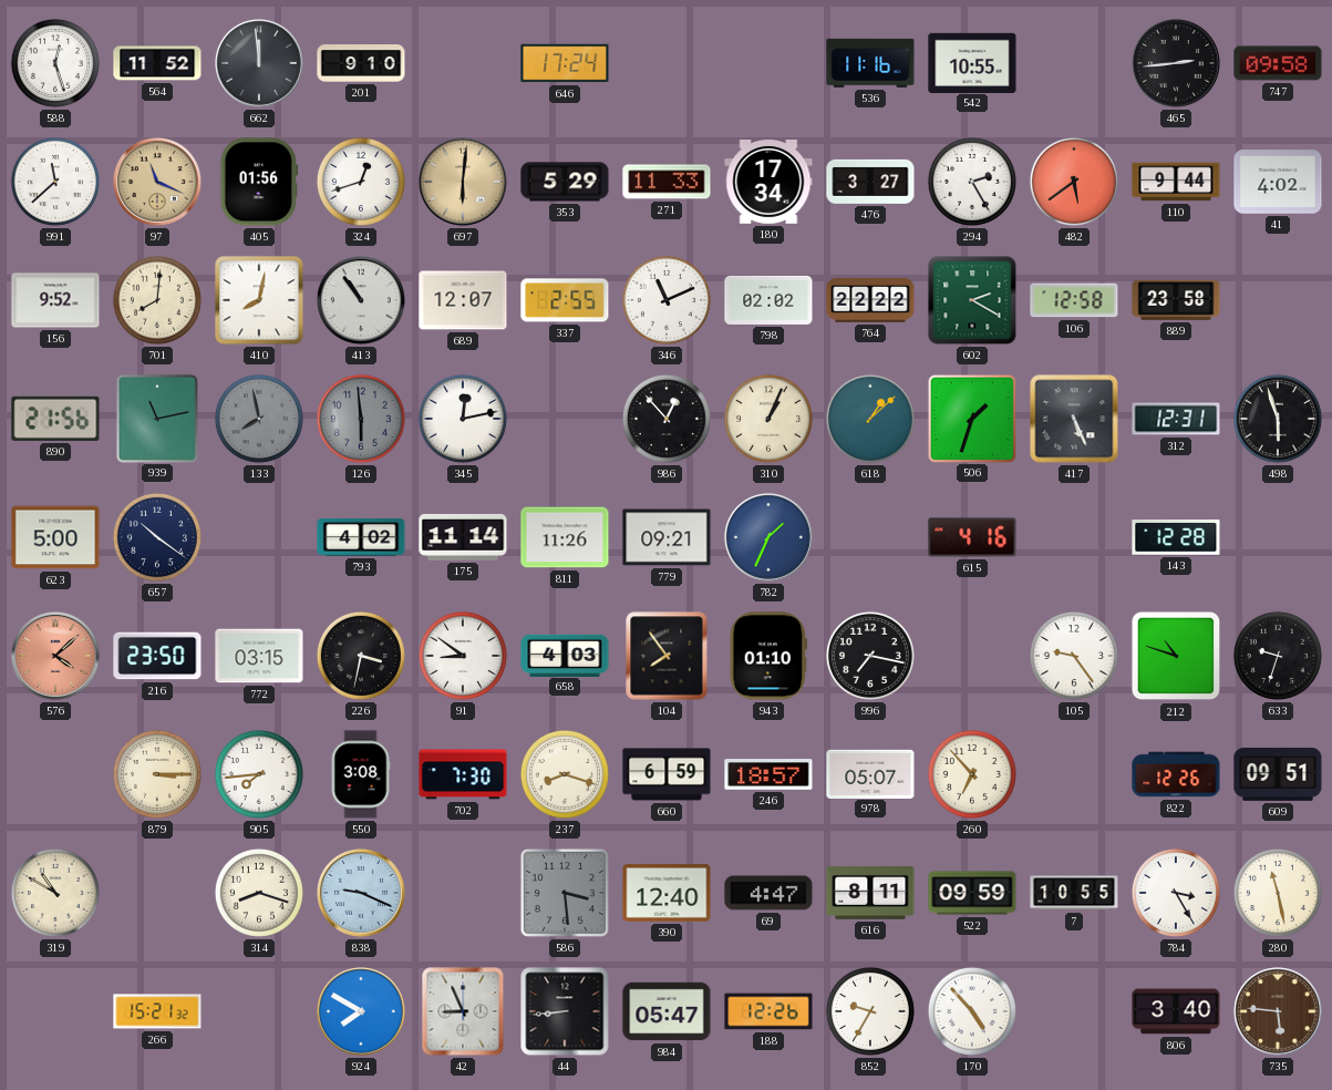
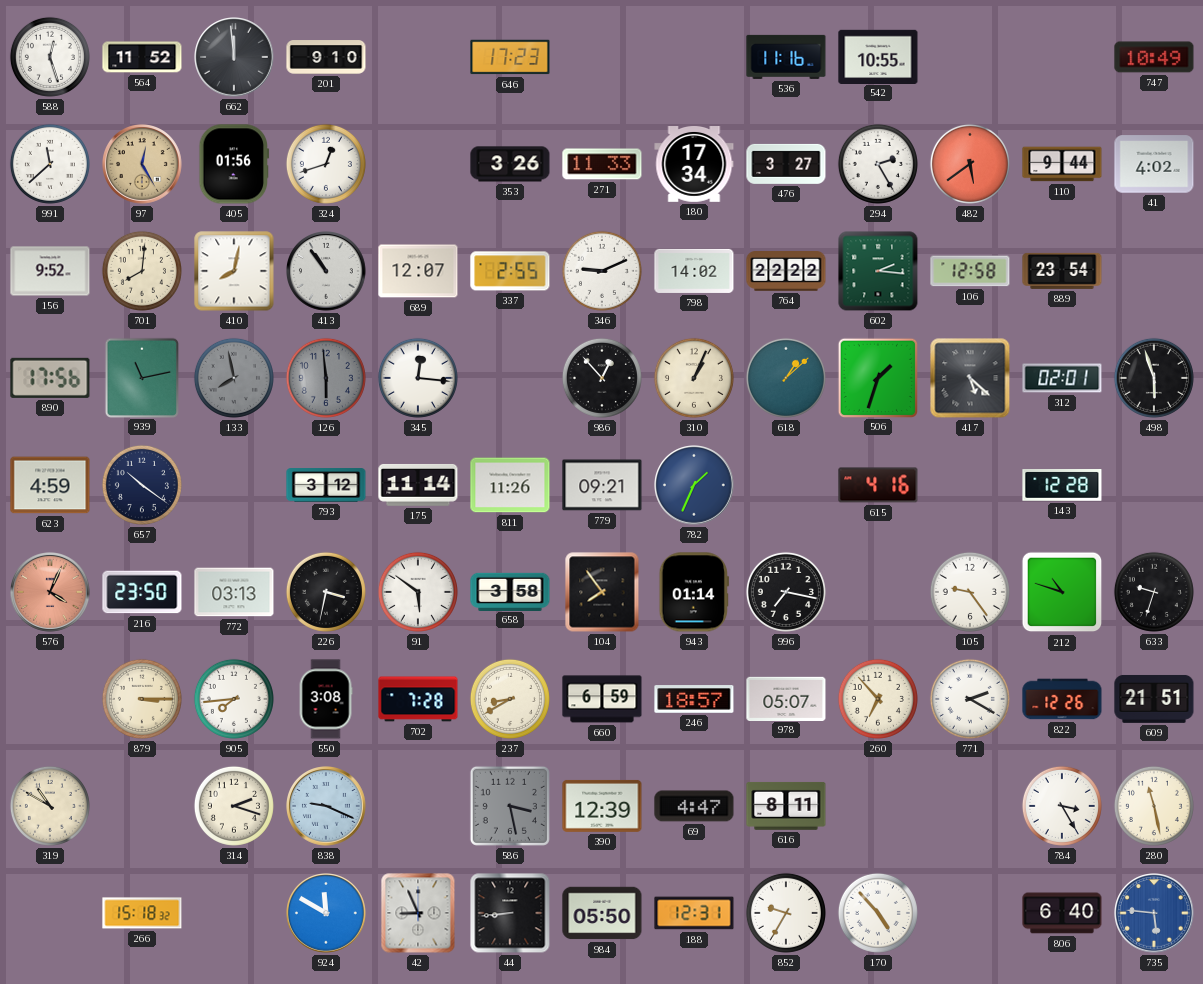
646: 17:24 -> 17:23
465: 2:44 -> none
747: 09:58 -> 10:49
97: 11:19 -> 12:25
697: 6:01 -> none
353: 5:29 -> 3:26
346: 11:11 -> 9:11
798: 02:02 -> 14:02
602: 2:20 -> 2:16
889: 23:58 -> 23:54
890: 21:56 -> 17:56
345: 12:13 -> 12:16
417: 5:26 -> 5:22
312: 12:31 -> 02:01
623: 5:00 -> 4:59
793: 4:02 -> 3:12
576: 4:08 -> 4:04
772: 03:15 -> 03:13
91: 8:51 -> 5:51
658: 4:03 -> 3:58
943: 01:10 -> 01:14
702: 7:30 -> 7:28
237: 8:18 -> 8:40
771: none -> 2:20
609: 09:51 -> 21:51
314: 8:18 -> 2:18
586: 3:29 -> 3:28
390: 12:40 -> 12:39
522: 09:59 -> none
7: 10:55 -> none
266: 15:21 -> 15:18
924: 7:50 -> 11:50
984: 05:47 -> 05:50
188: 12:26 -> 12:31
806: 3:40 -> 6:40
735 dial: brown -> blue
